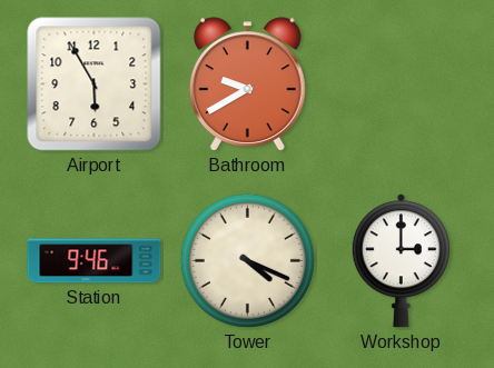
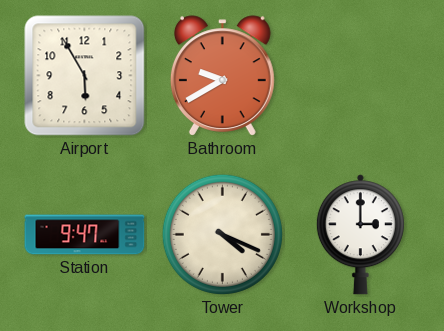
Station: 9:46 -> 9:47
